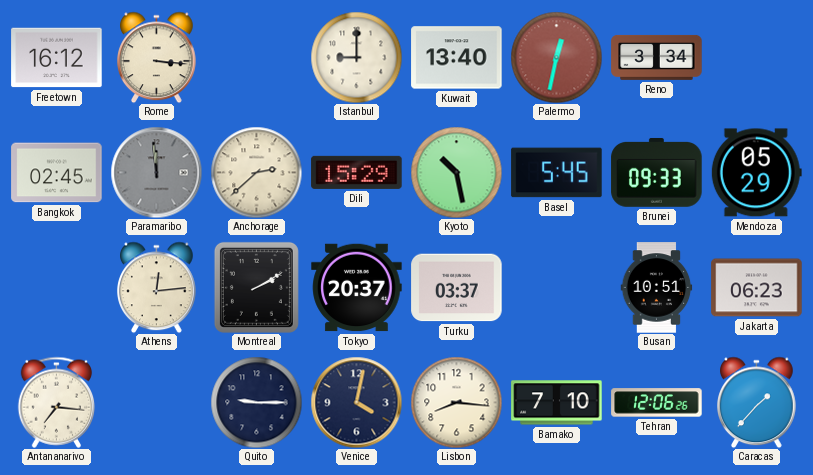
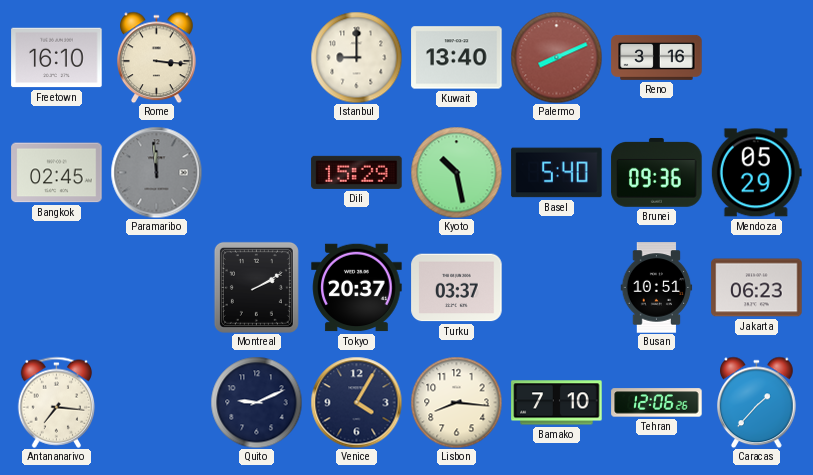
Freetown: 16:12 -> 16:10
Palermo: 12:32 -> 8:11
Reno: 3:34 -> 3:16
Anchorage: 2:38 -> none
Basel: 5:45 -> 5:40
Brunei: 09:33 -> 09:36
Athens: 12:14 -> none
Quito: 9:15 -> 9:11
Venice: 4:02 -> 4:05
